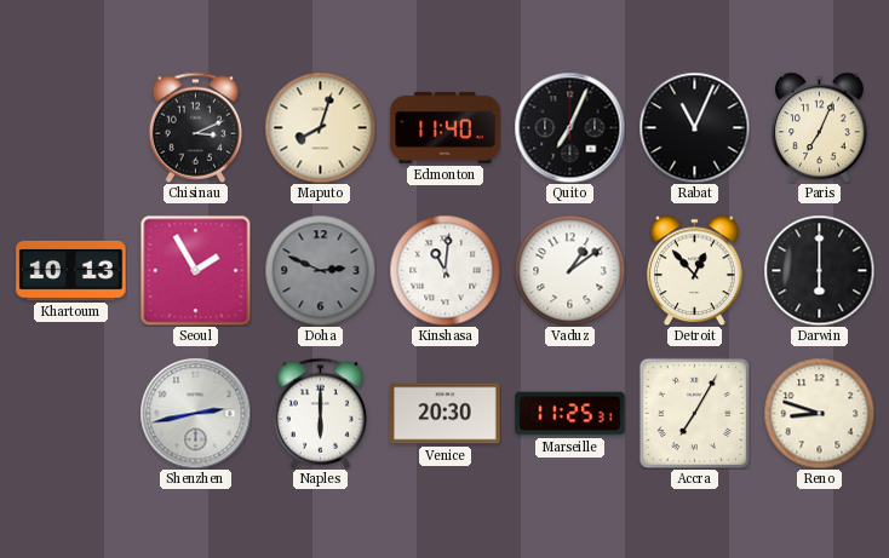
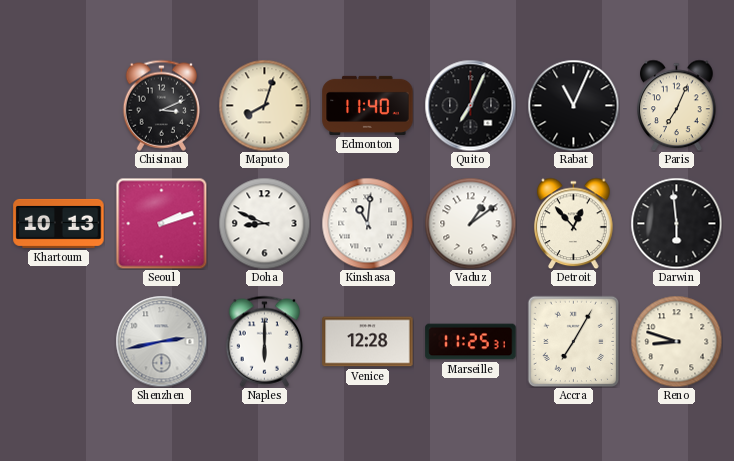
Seoul: 1:55 -> 2:12
Doha: 2:49 -> 8:49
Doha dial: grey -> white
Darwin: 6:00 -> 5:59
Venice: 20:30 -> 12:28
